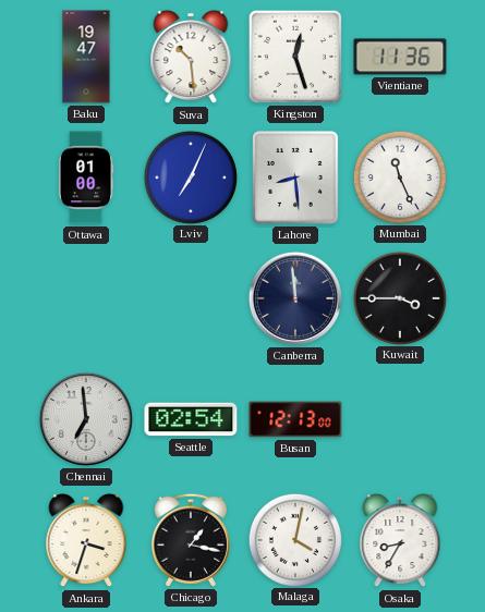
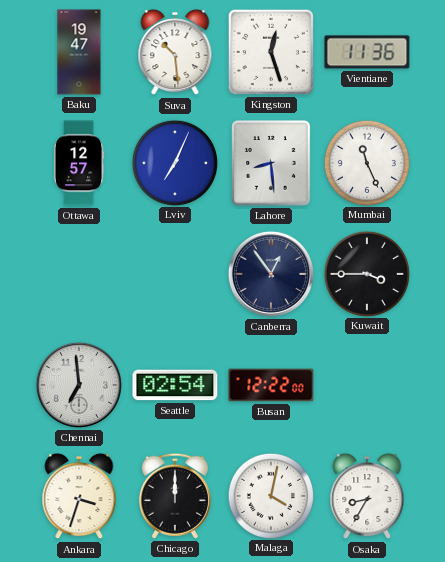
Ottawa: 01:00 -> 12:57
Canberra: 11:59 -> 12:54
Busan: 12:13 -> 12:22
Chicago: 1:17 -> 12:00
